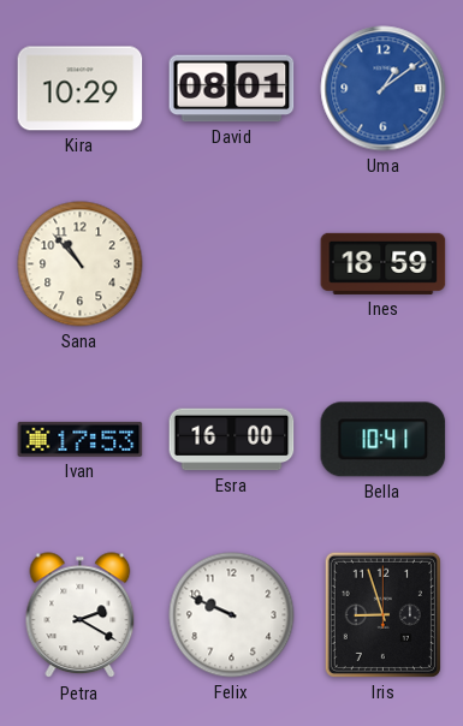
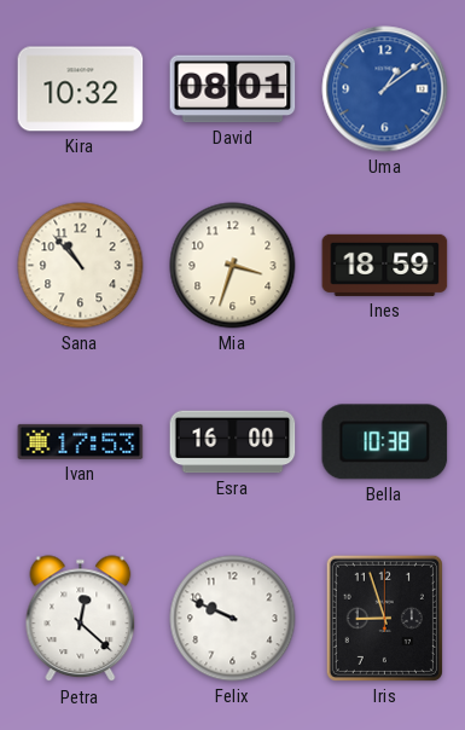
Kira: 10:29 -> 10:32
Mia: none -> 3:33
Bella: 10:41 -> 10:38
Petra: 2:20 -> 12:22
